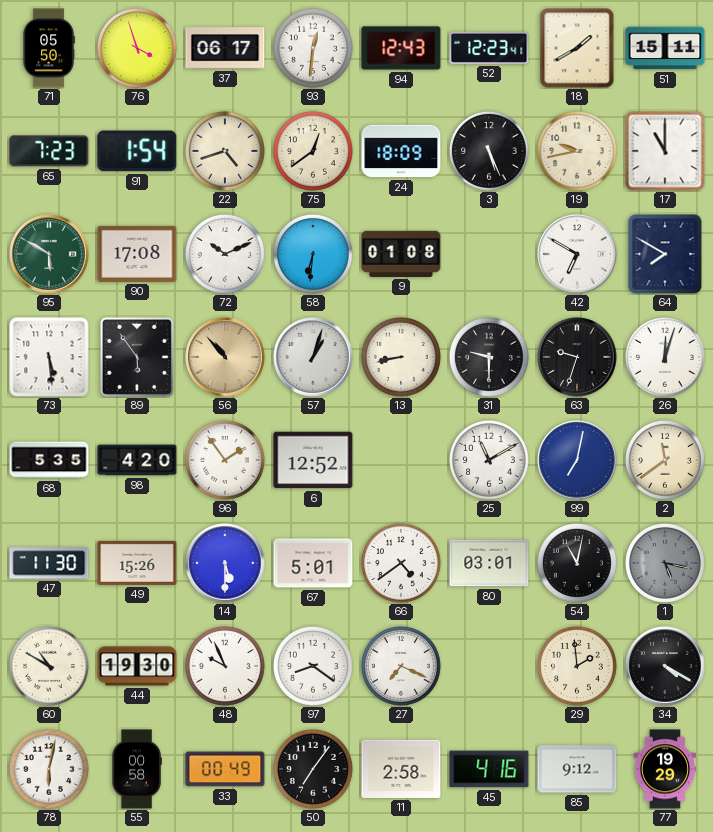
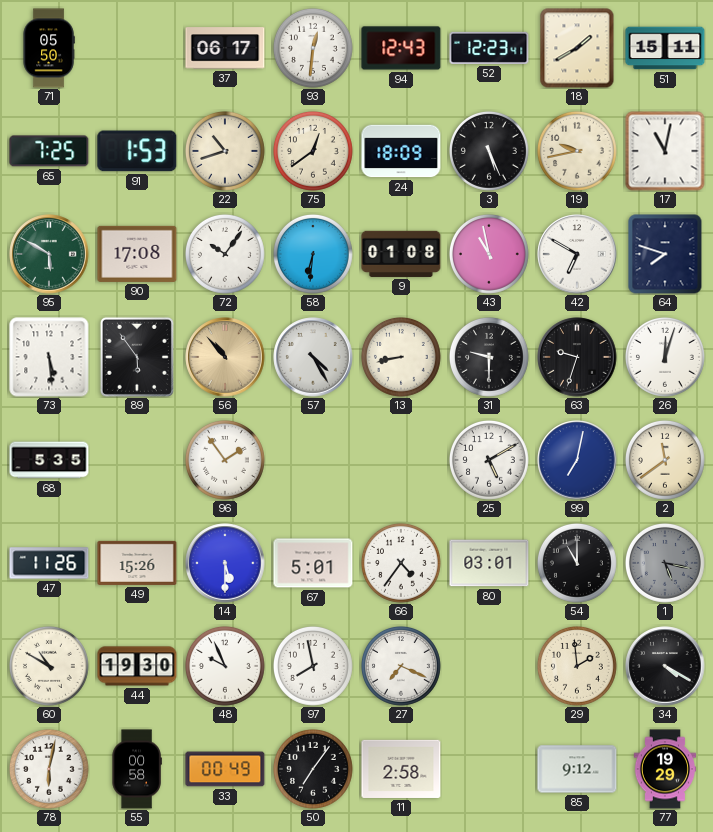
76: 3:57 -> none
65: 7:23 -> 7:25
91: 1:54 -> 1:53
22: 4:42 -> 10:42
17: 11:00 -> 11:02
72: 10:11 -> 10:06
43: none -> 10:58
64: 7:50 -> 7:48
57: 1:03 -> 4:25
98: 4:20 -> none
6: 12:52 -> none
25: 11:10 -> 5:10
47: 11:30 -> 11:26
66: 4:39 -> 4:36
54: 11:02 -> 11:00
97: 8:21 -> 7:58
45: 4:16 -> none
